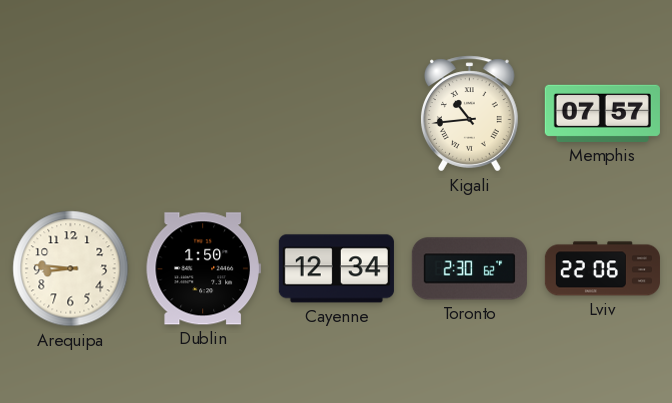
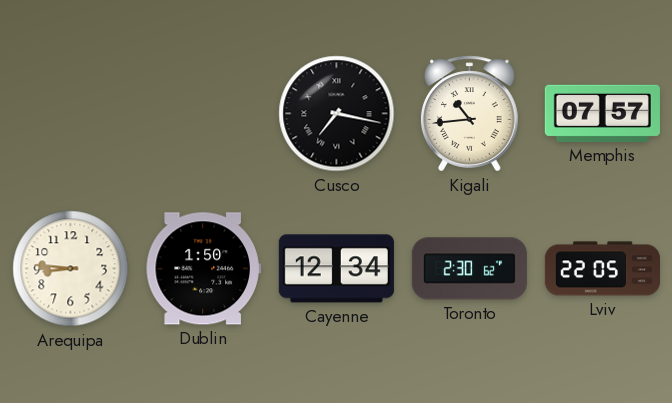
Cusco: none -> 7:17
Lviv: 22:06 -> 22:05
